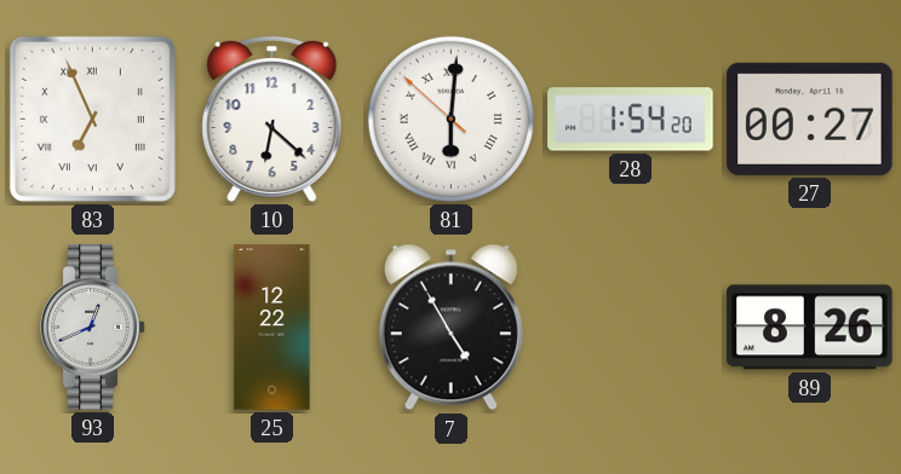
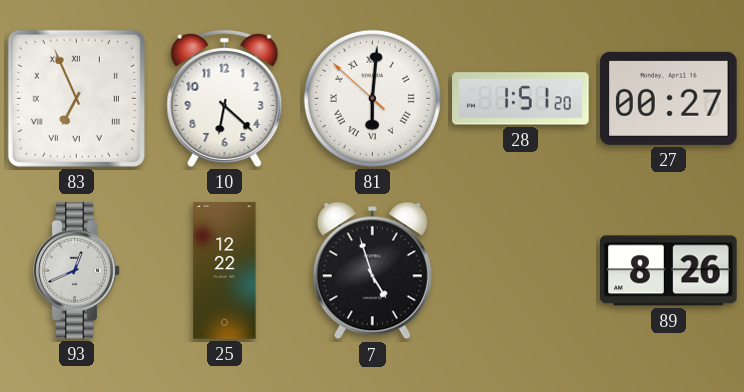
28: 1:54 -> 1:51
7: 4:55 -> 4:57
